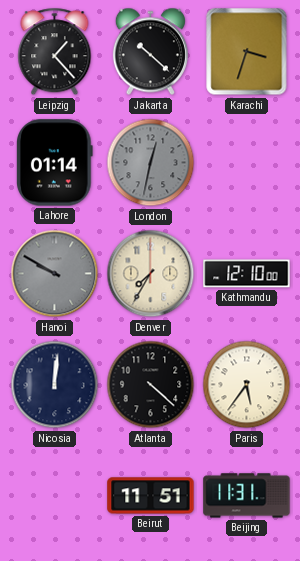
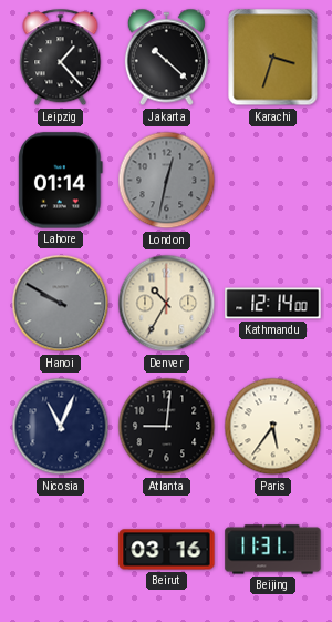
Denver: 7:35 -> 10:35
Kathmandu: 12:10 -> 12:14
Nicosia: 12:01 -> 11:04
Atlanta: 4:22 -> 9:01
Beirut: 11:51 -> 03:16
